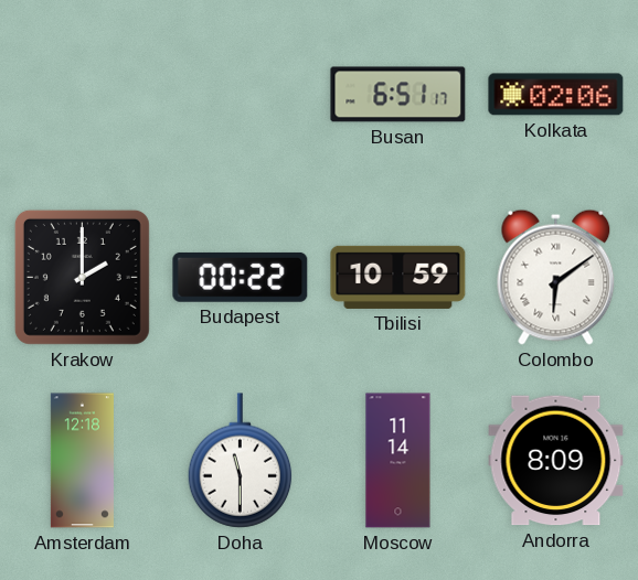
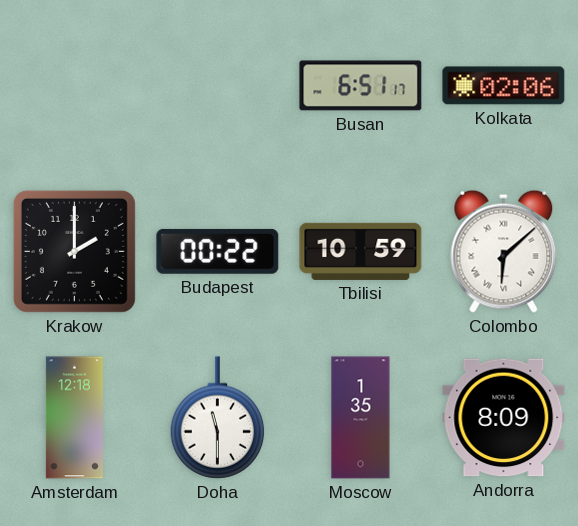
Colombo: 6:09 -> 6:08
Moscow: 11:14 -> 1:35
